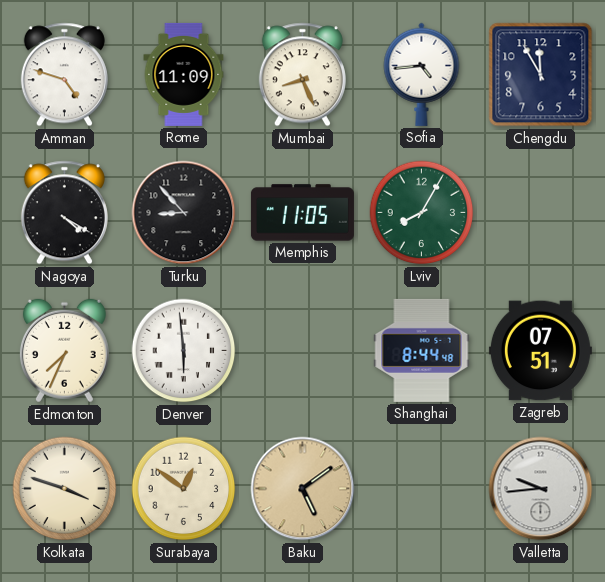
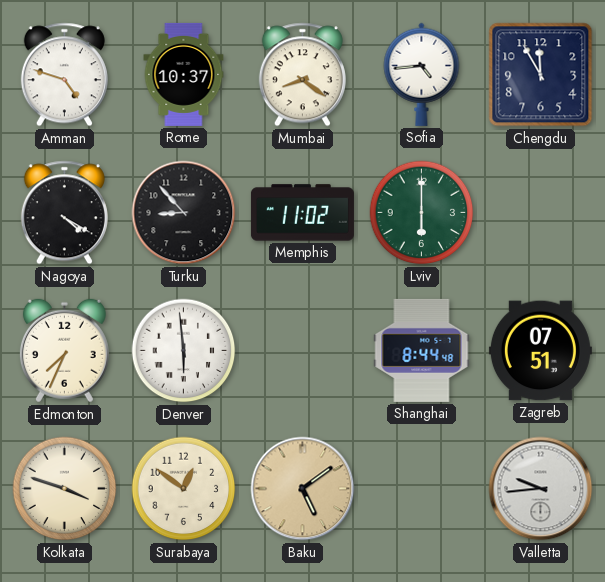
Rome: 11:09 -> 10:37
Mumbai: 8:26 -> 8:21
Memphis: 11:05 -> 11:02
Lviv: 8:05 -> 6:00
